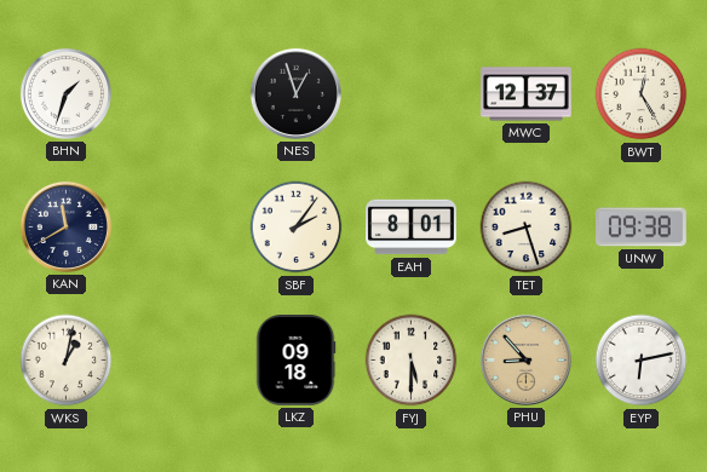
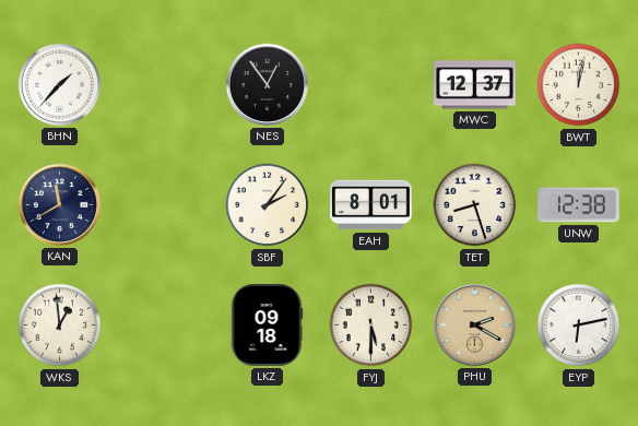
BHN: 1:33 -> 1:37
NES: 12:57 -> 12:54
BWT: 12:25 -> 12:02
UNW: 09:38 -> 12:38
WKS: 1:02 -> 12:59
PHU: 8:53 -> 2:20
